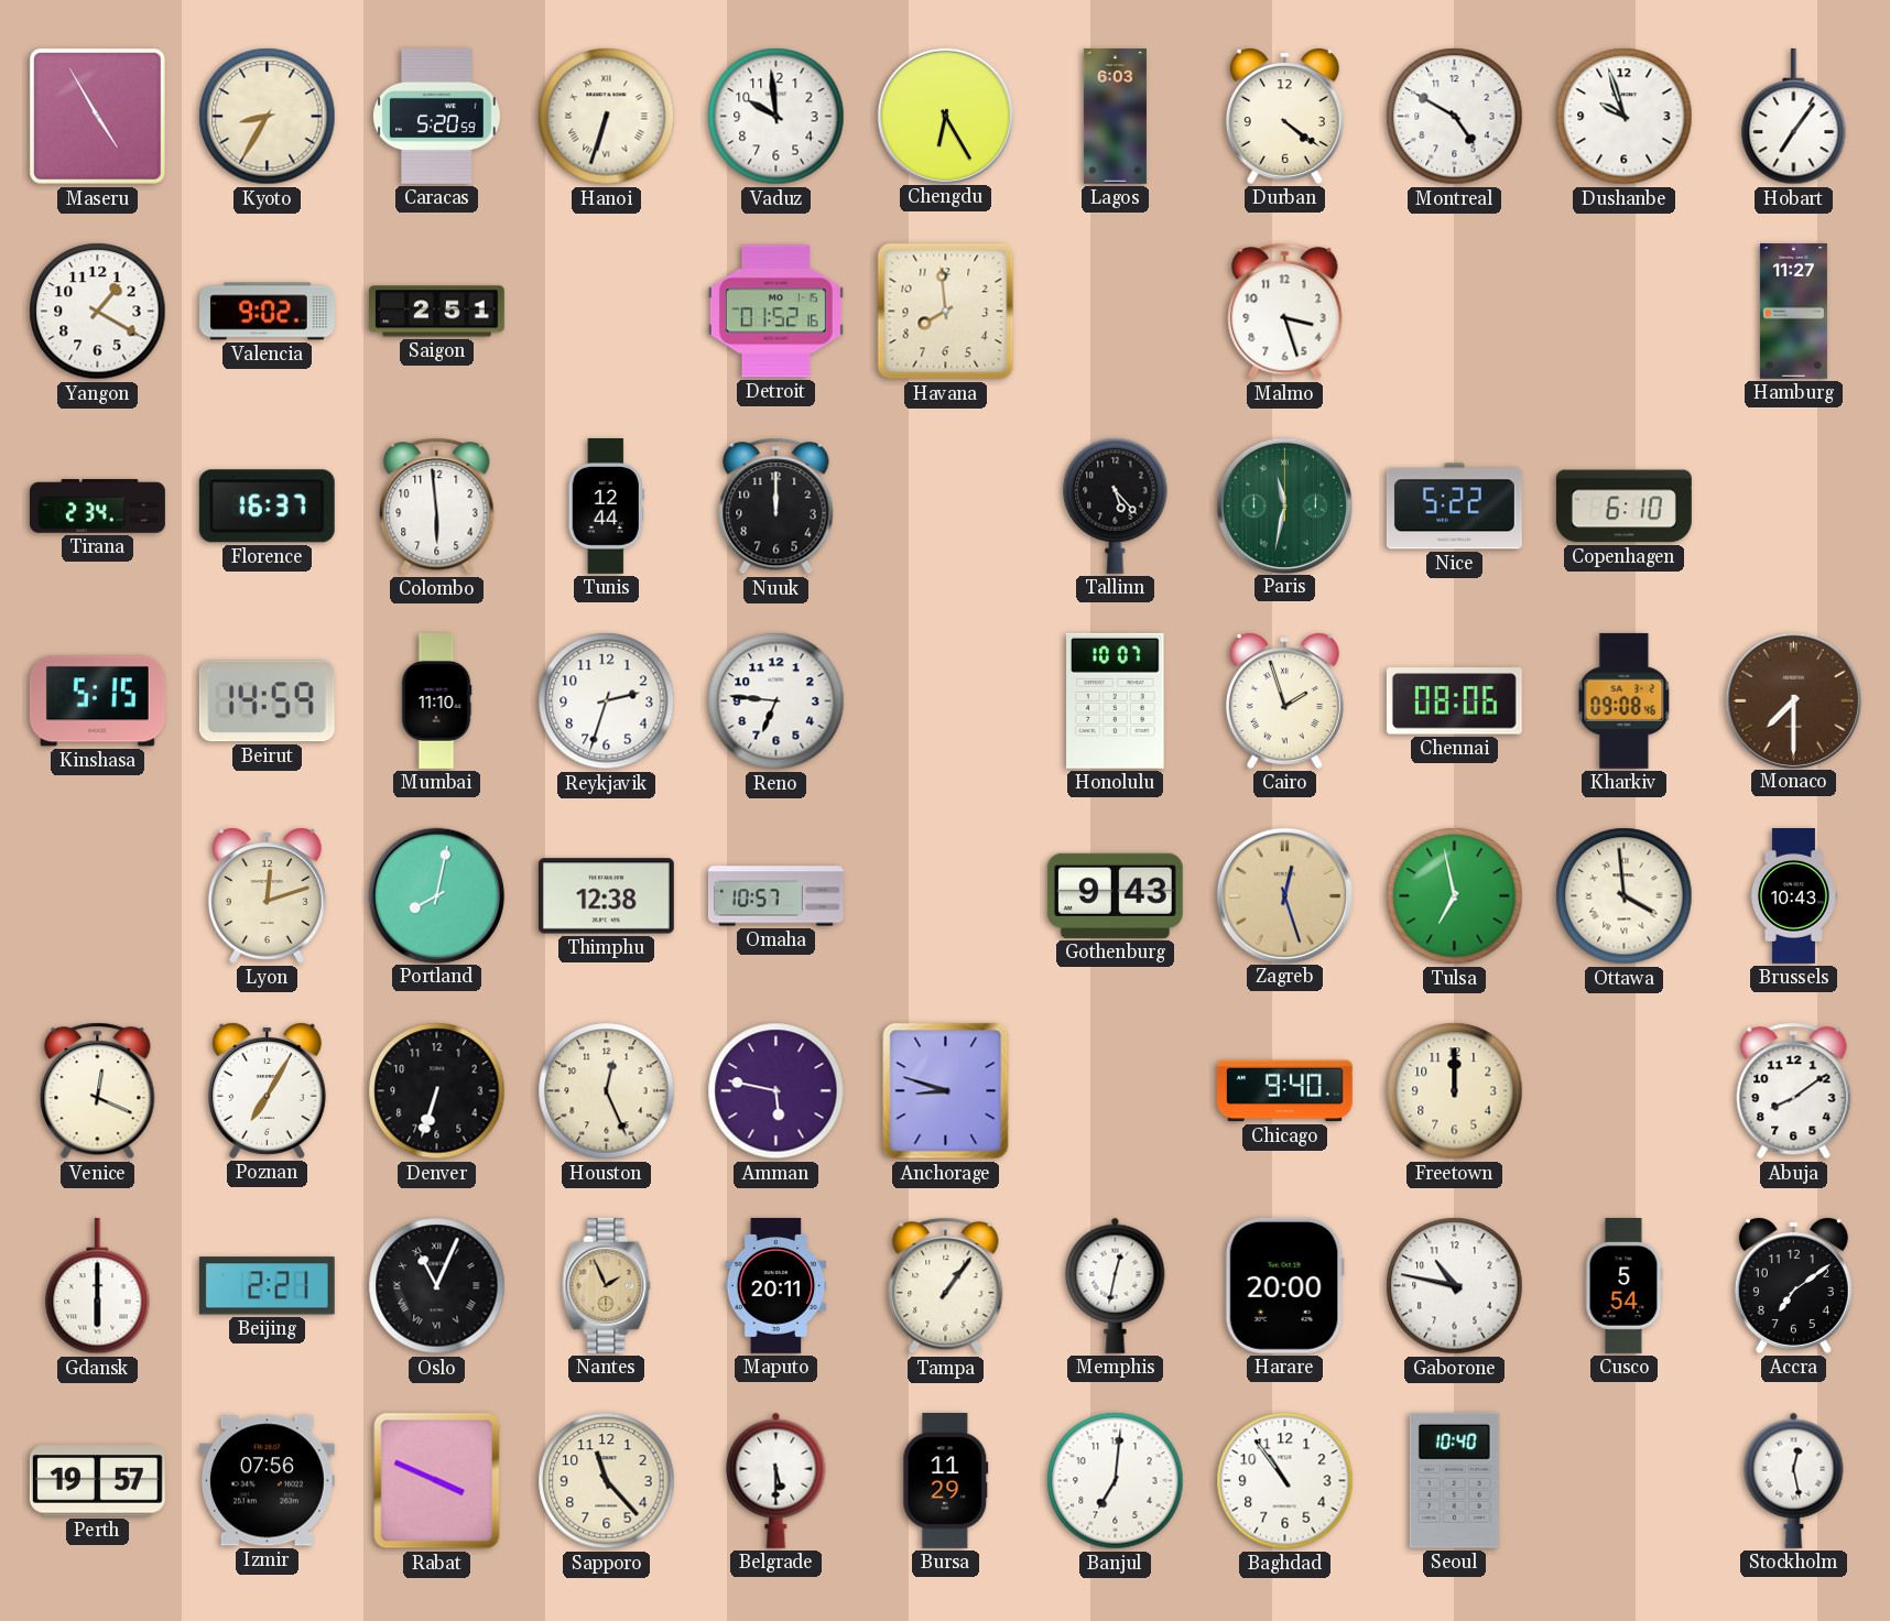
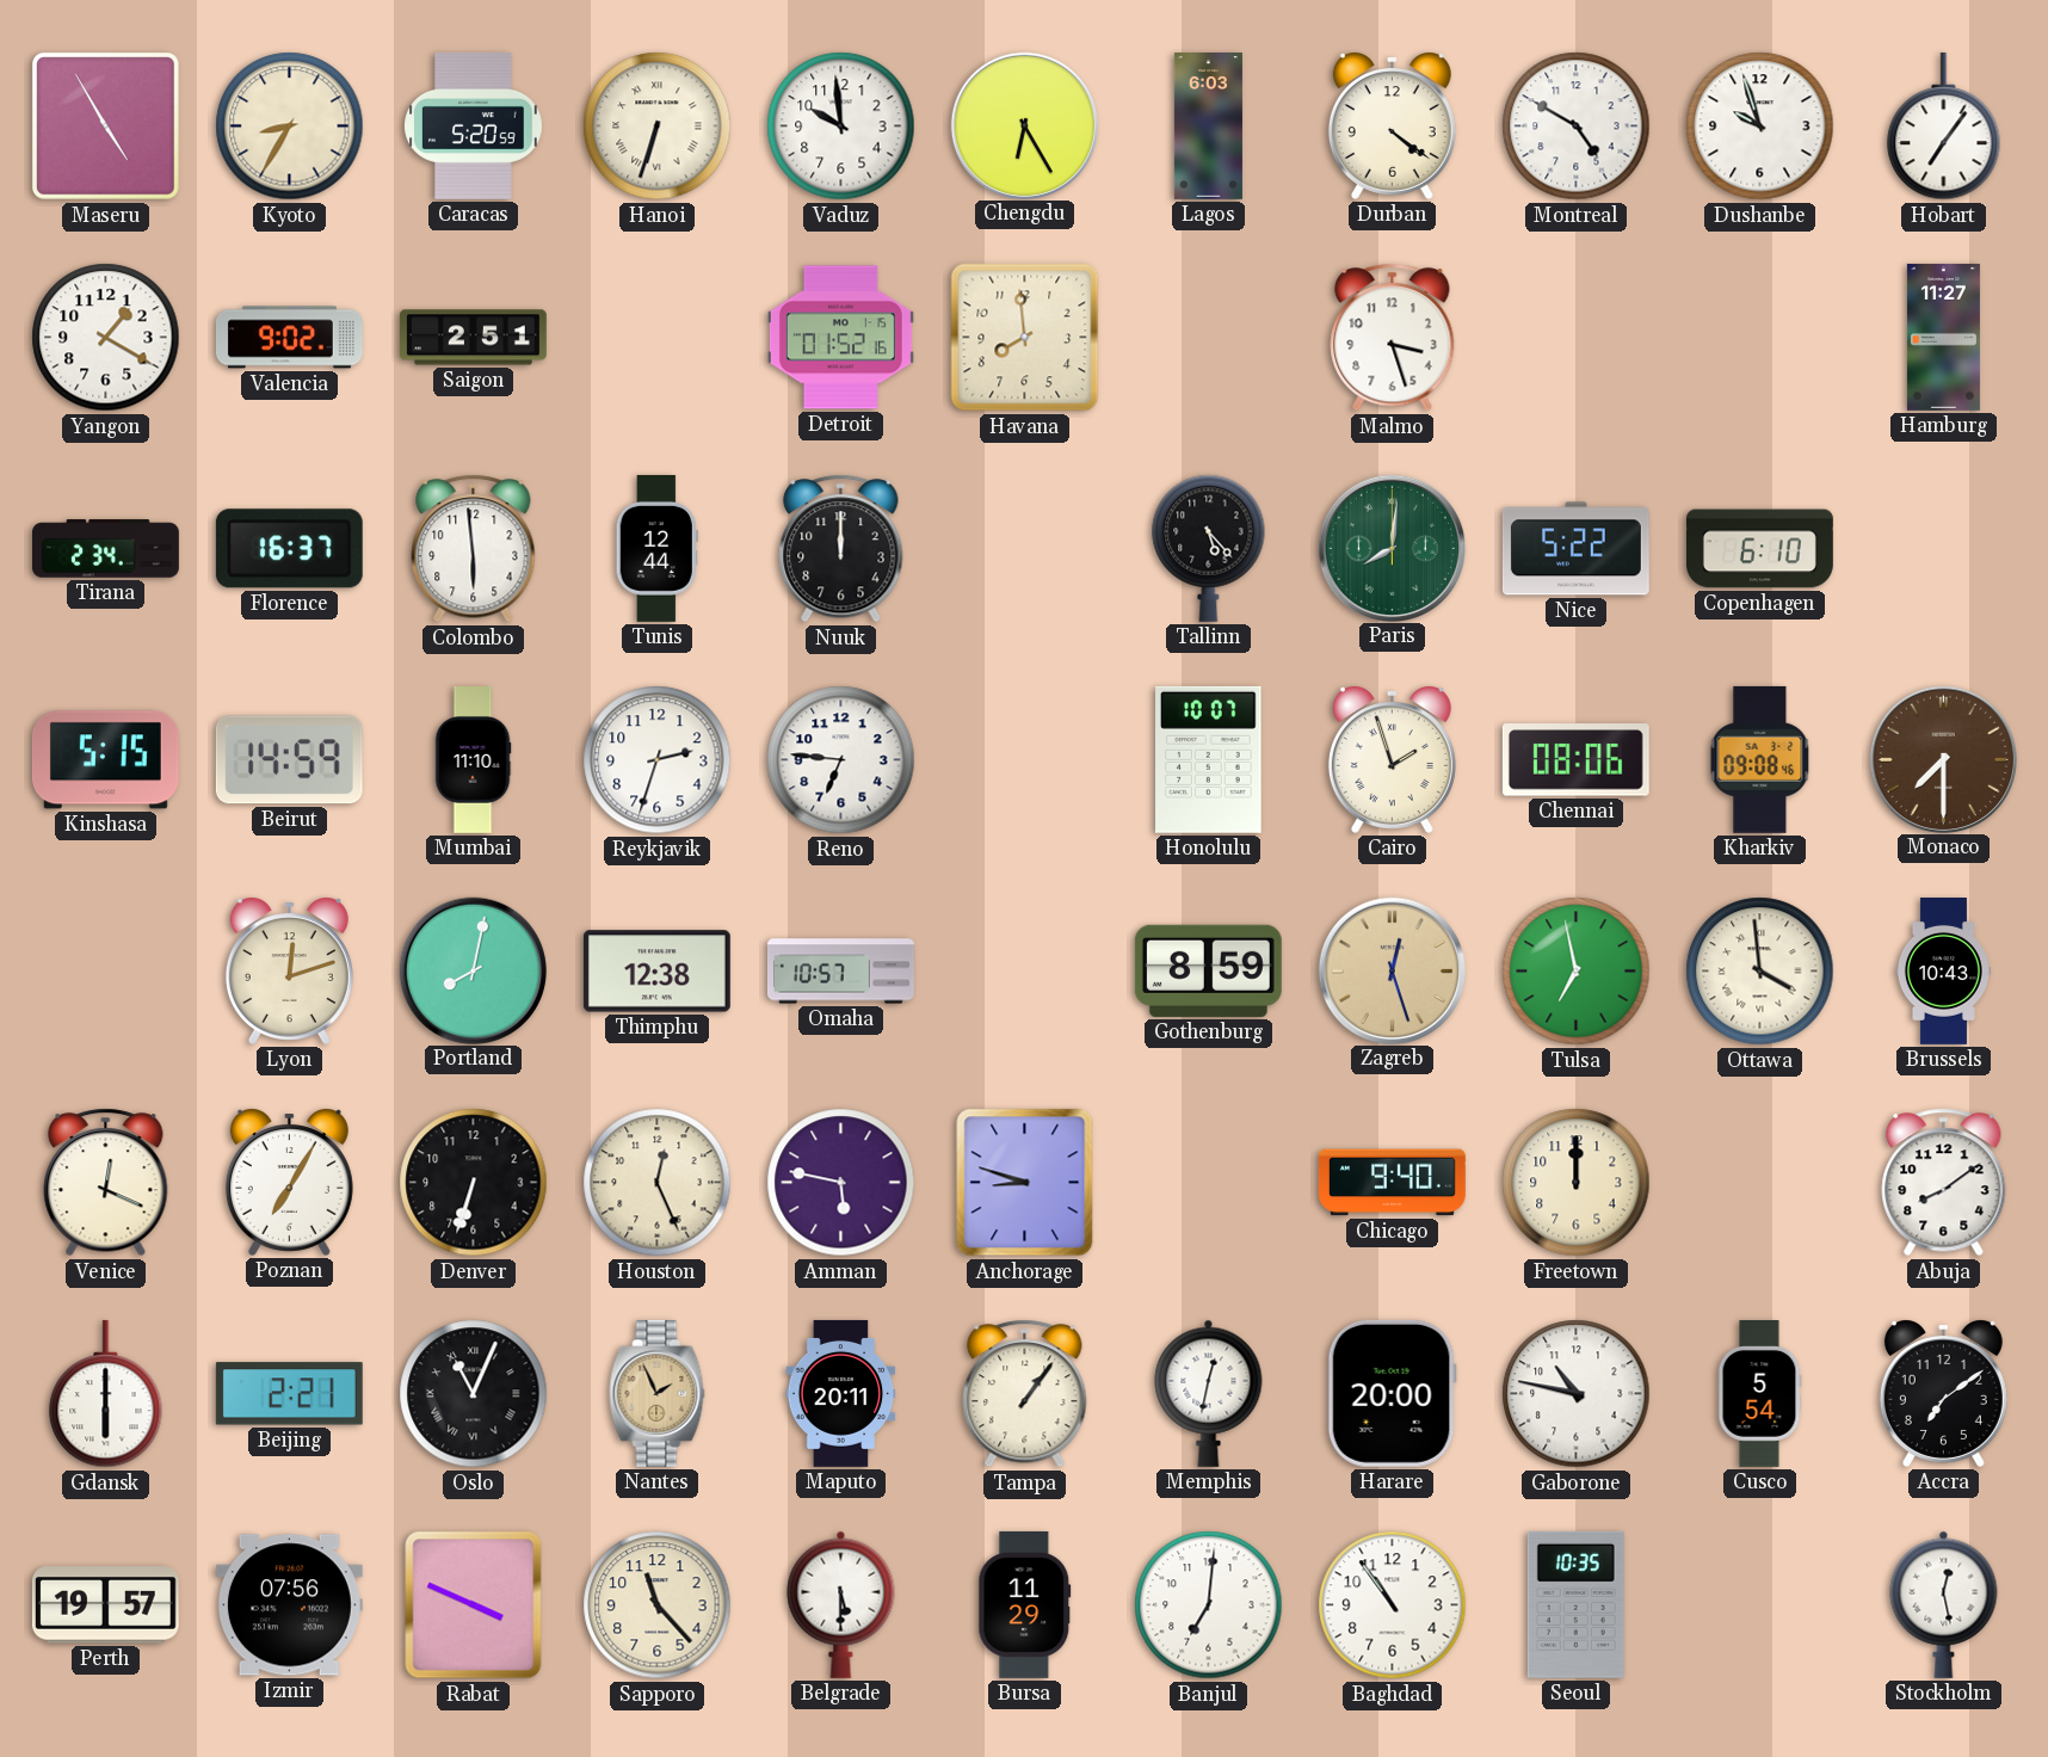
Paris: 11:32 -> 8:01
Gothenburg: 9:43 -> 8:59
Seoul: 10:40 -> 10:35
